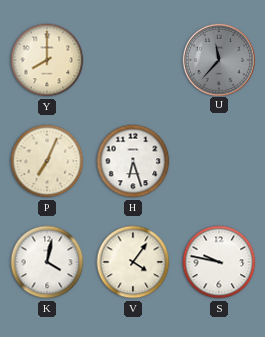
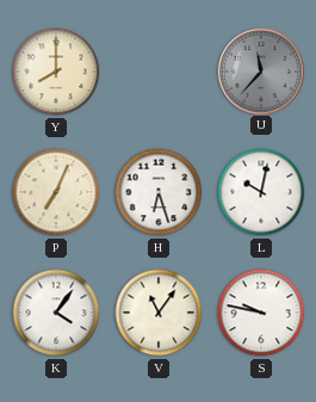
L: none -> 10:02
K: 4:02 -> 4:06
V: 4:06 -> 11:06
